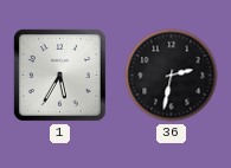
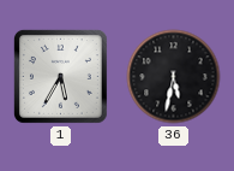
36: 2:32 -> 5:32
